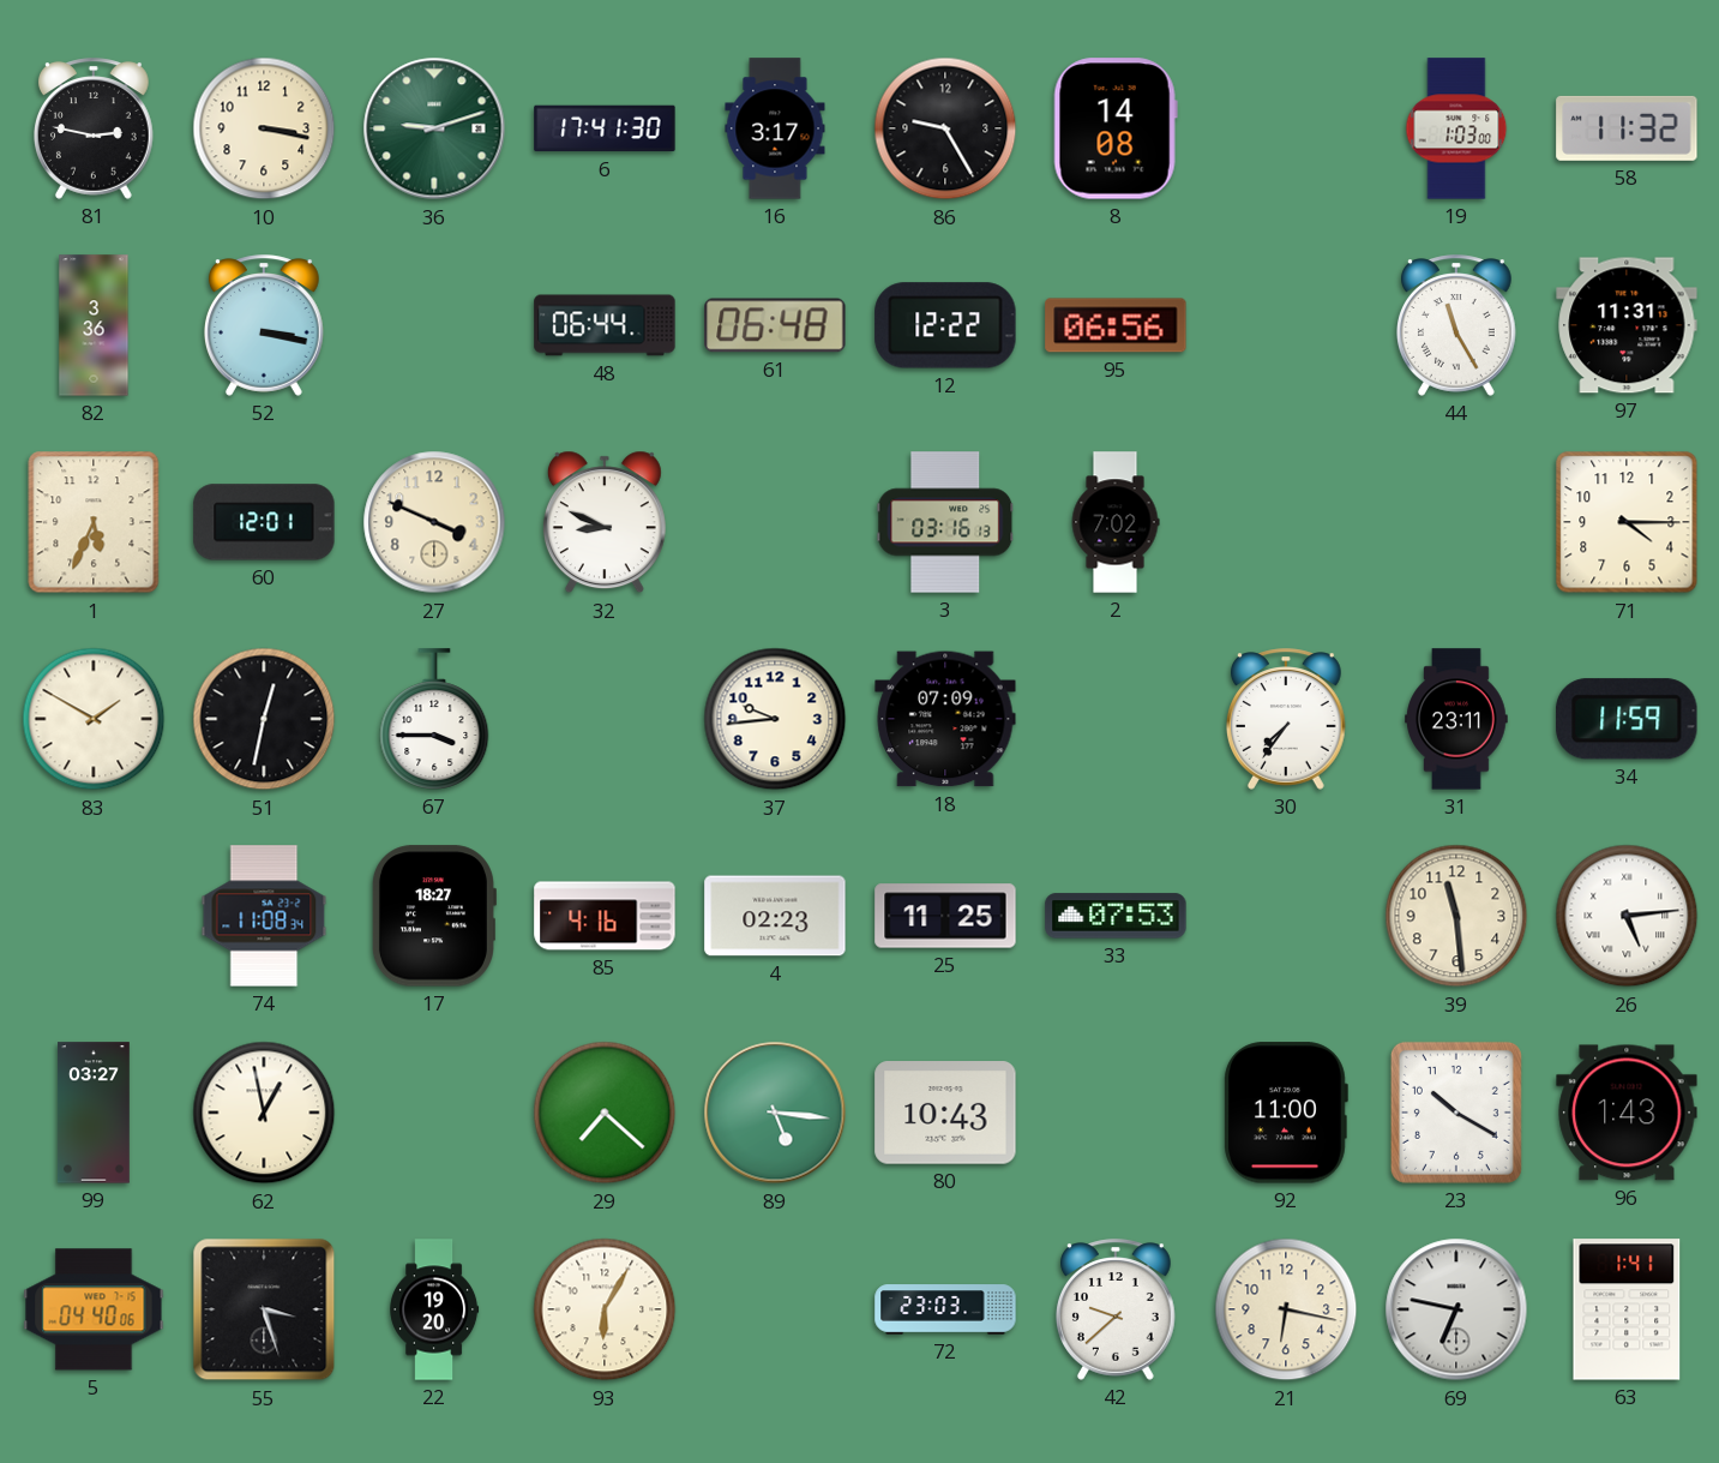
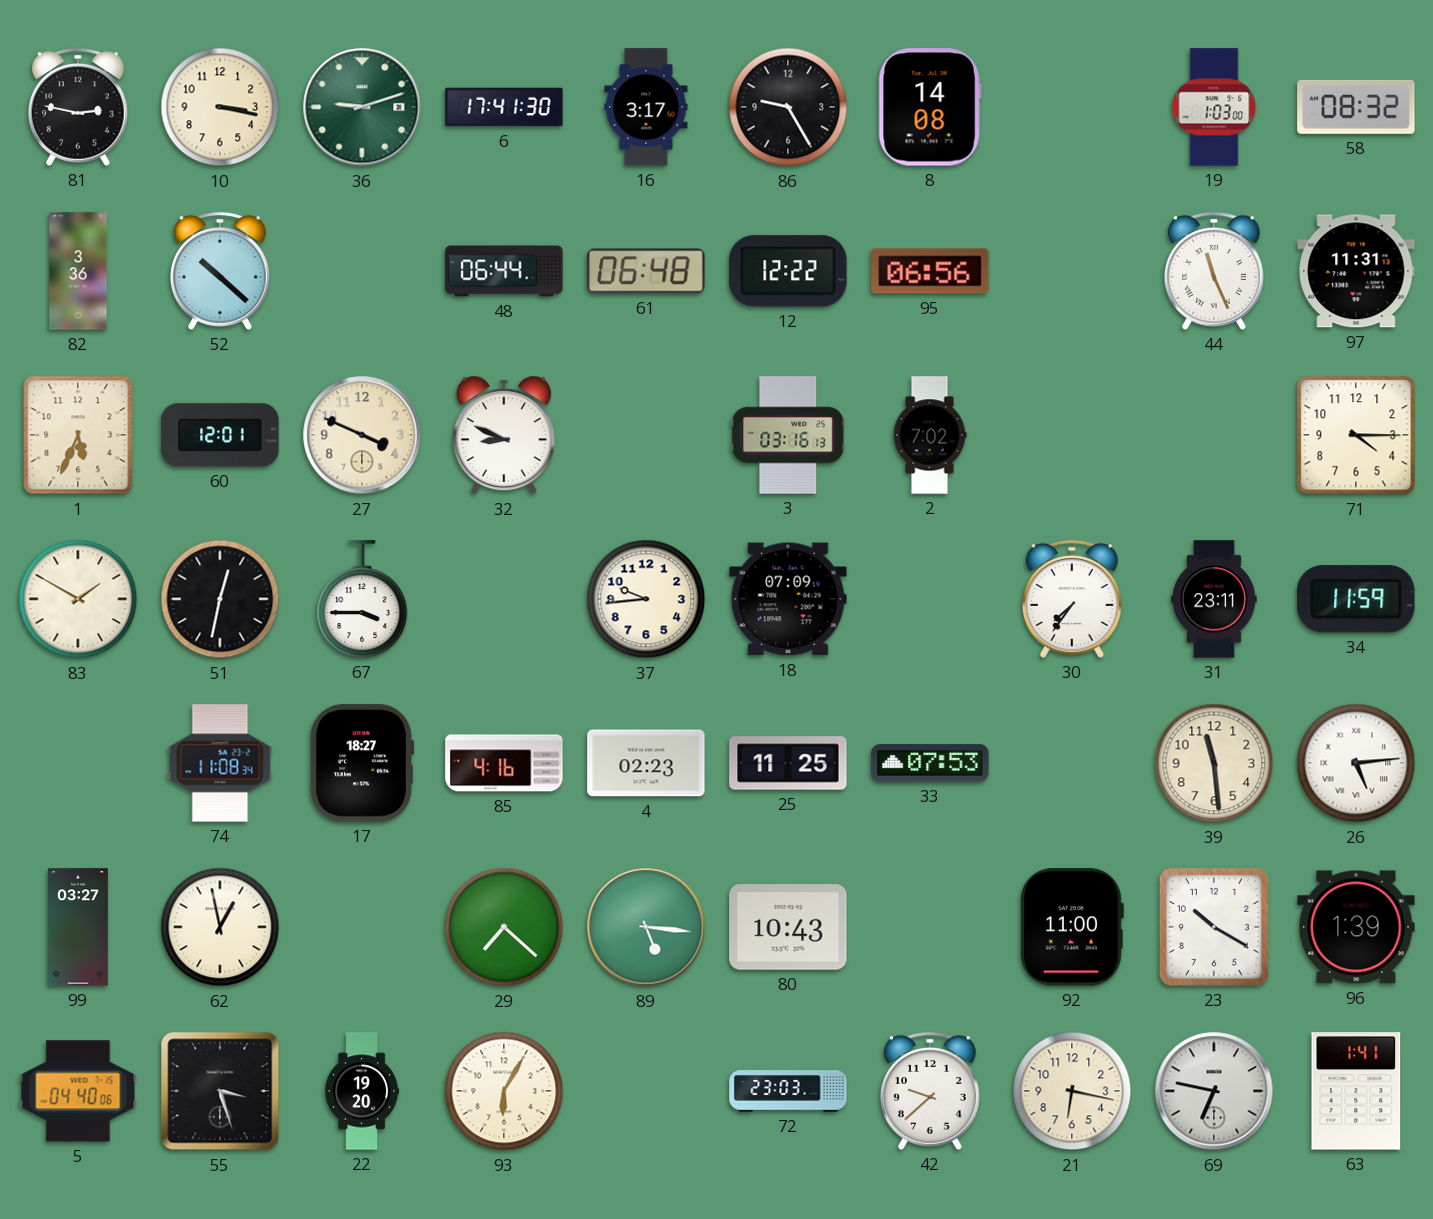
58: 11:32 -> 08:32
52: 3:17 -> 10:22
44: 11:25 -> 11:26
96: 1:43 -> 1:39
